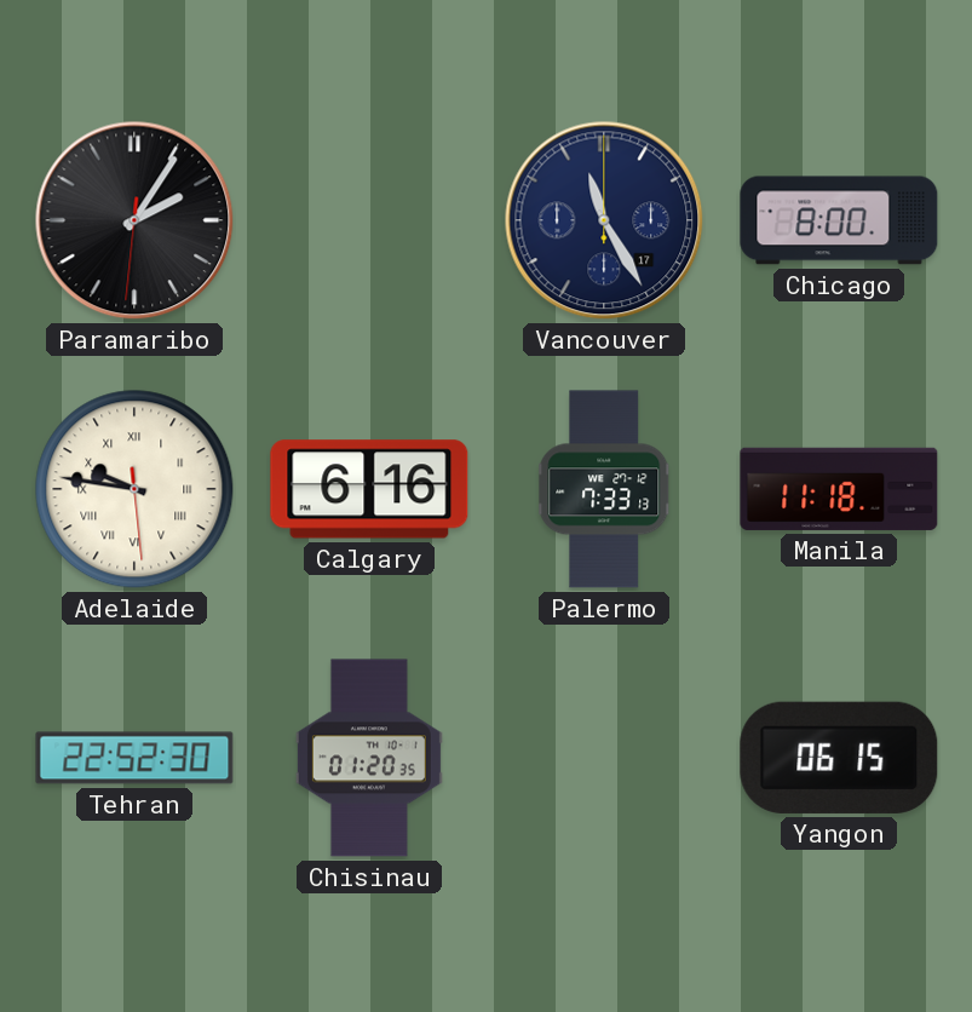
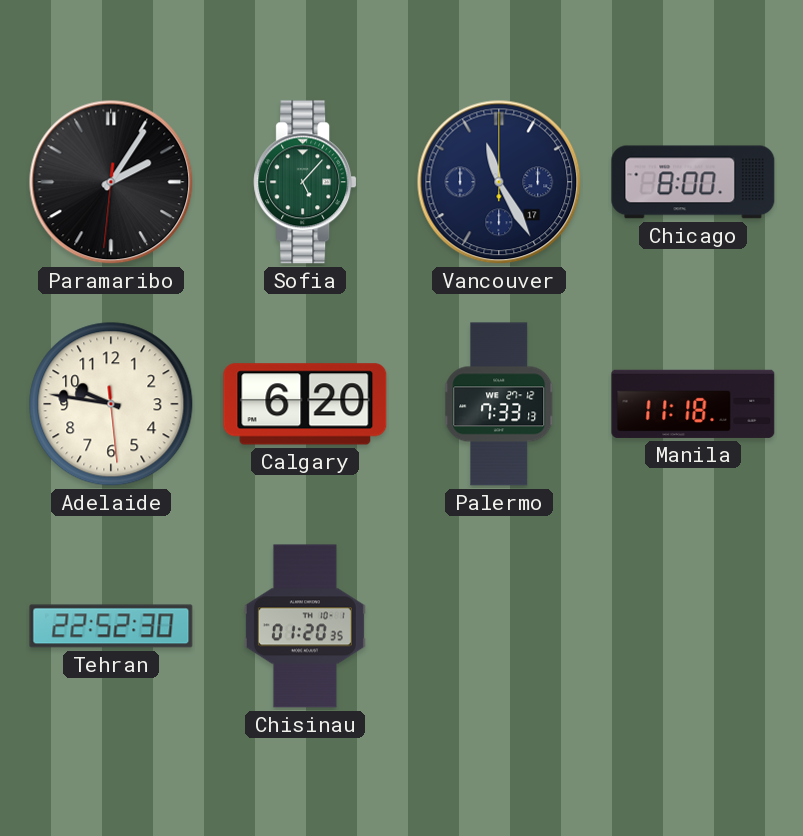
Sofia: none -> 5:07
Adelaide numerals: Roman -> Arabic
Calgary: 6:16 -> 6:20
Yangon: 06:15 -> none
